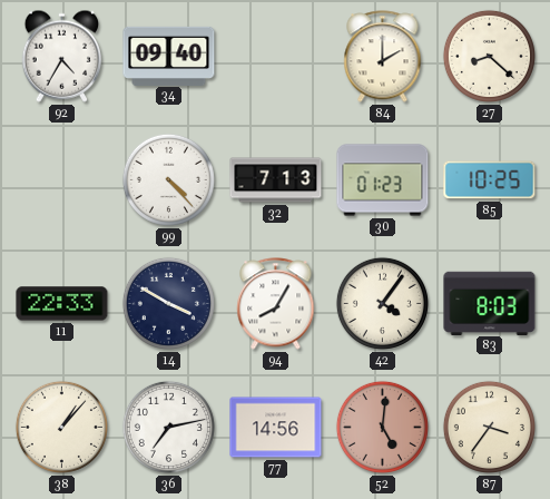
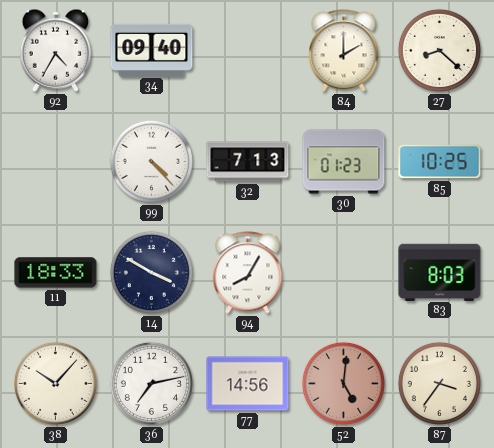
11: 22:33 -> 18:33
42: 4:06 -> none
38: 1:07 -> 10:07
